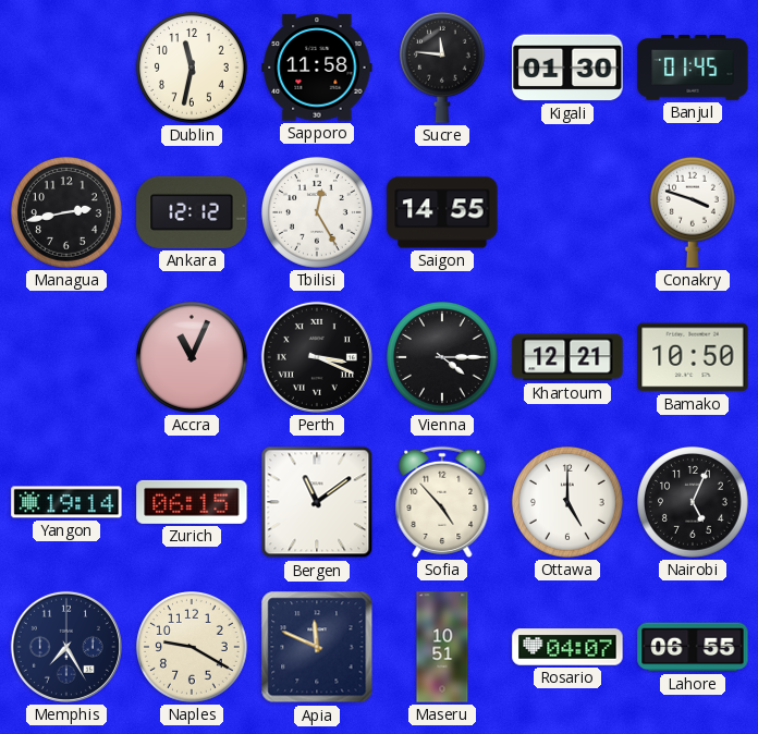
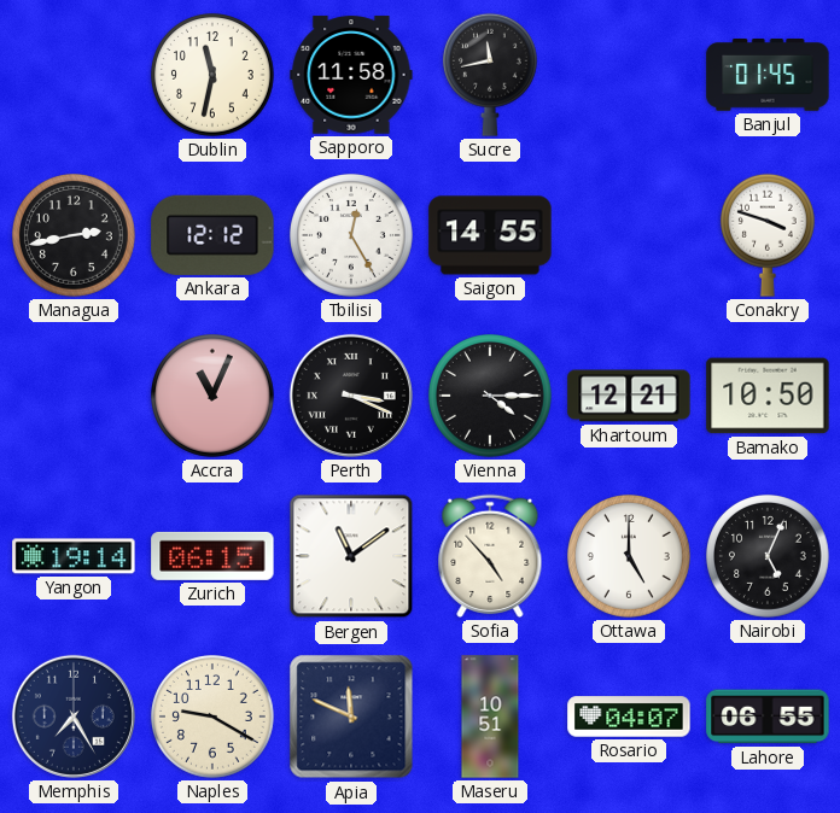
Sucre: 11:46 -> 11:43
Kigali: 01:30 -> none
